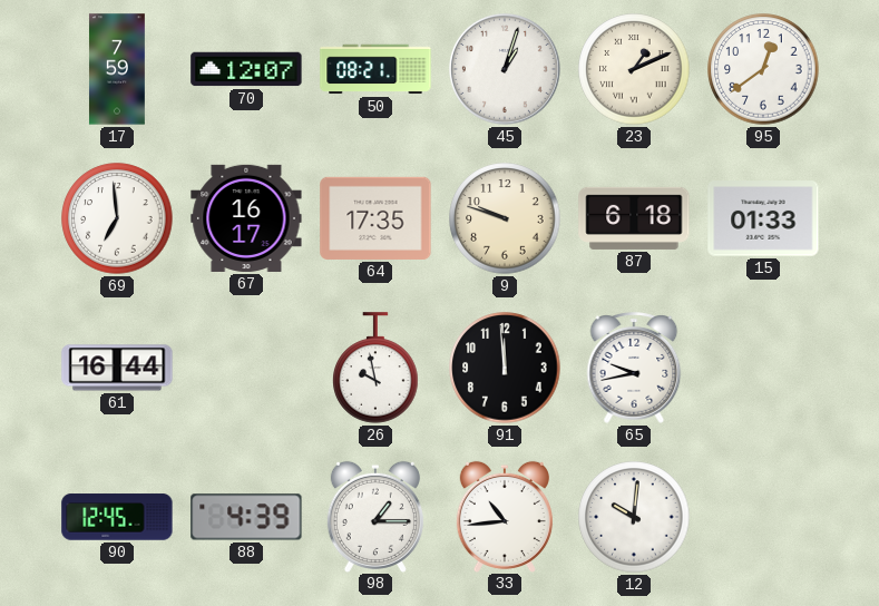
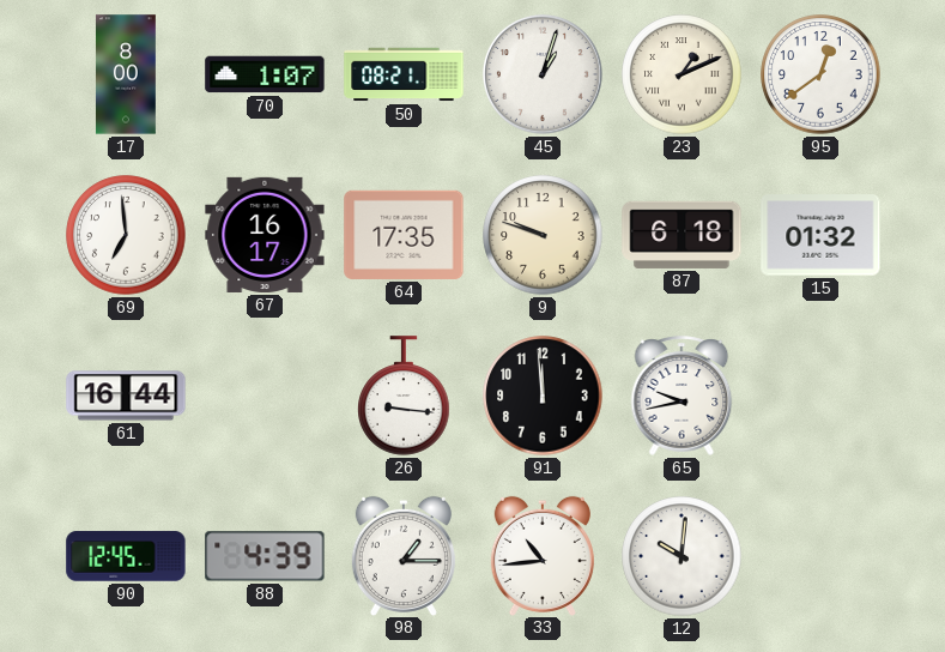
17: 7:59 -> 8:00
70: 12:07 -> 1:07
15: 01:33 -> 01:32
26: 9:58 -> 9:16
